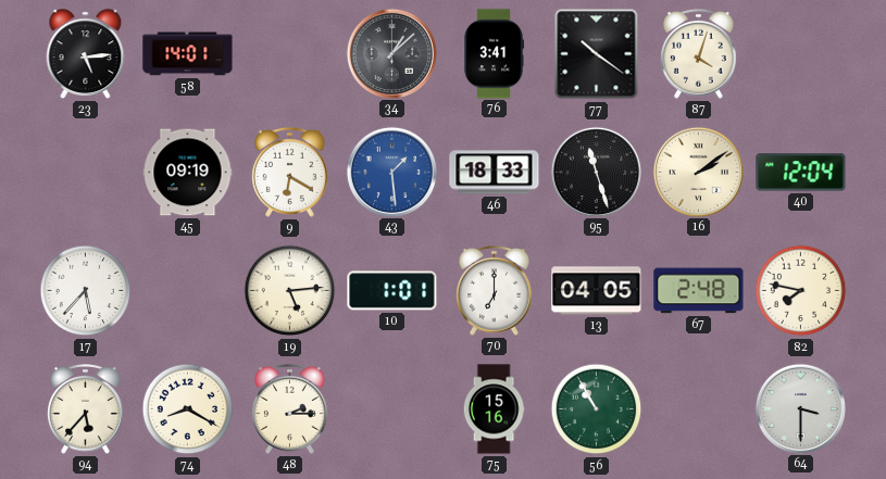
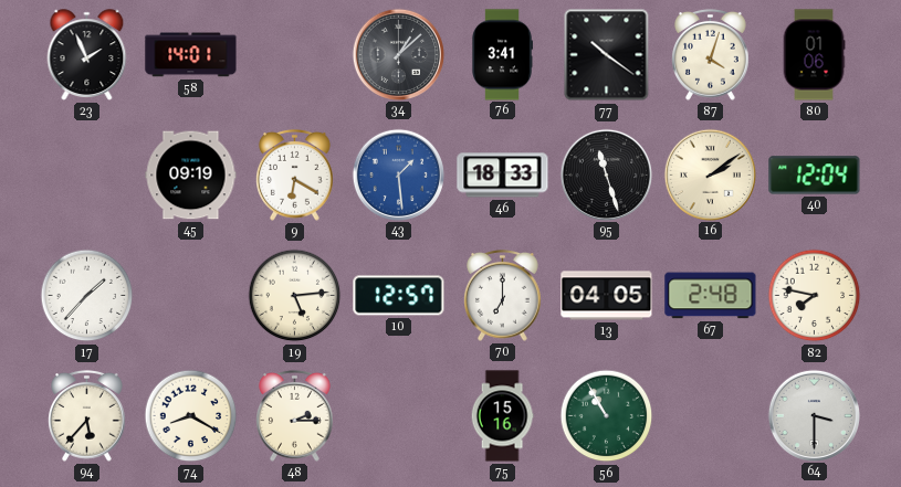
23: 5:14 -> 1:56
80: none -> 01:06
17: 5:37 -> 1:37
10: 1:01 -> 12:57
